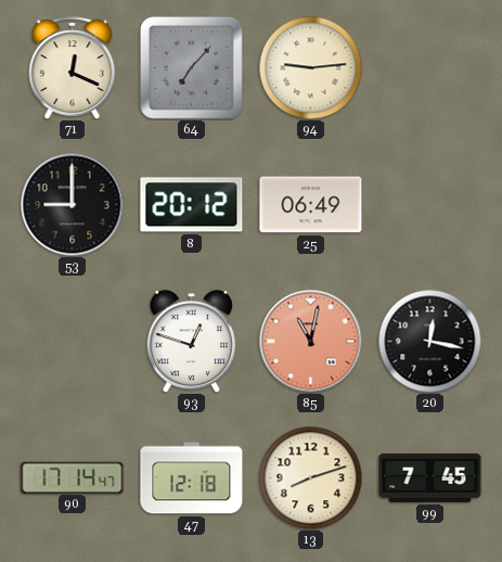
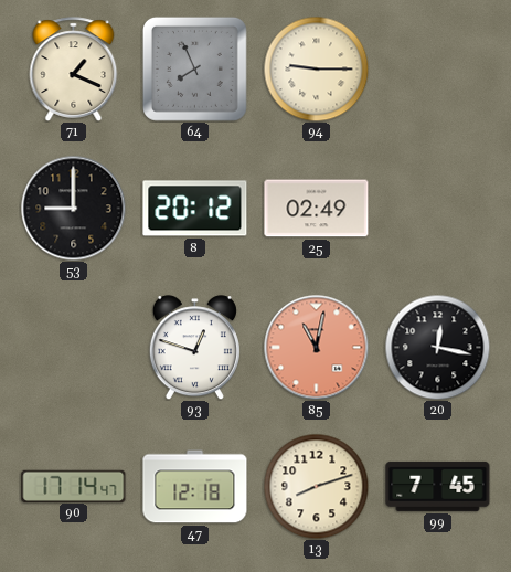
71: 12:19 -> 1:19
64: 7:07 -> 7:56
94: 9:14 -> 9:15
25: 06:49 -> 02:49
